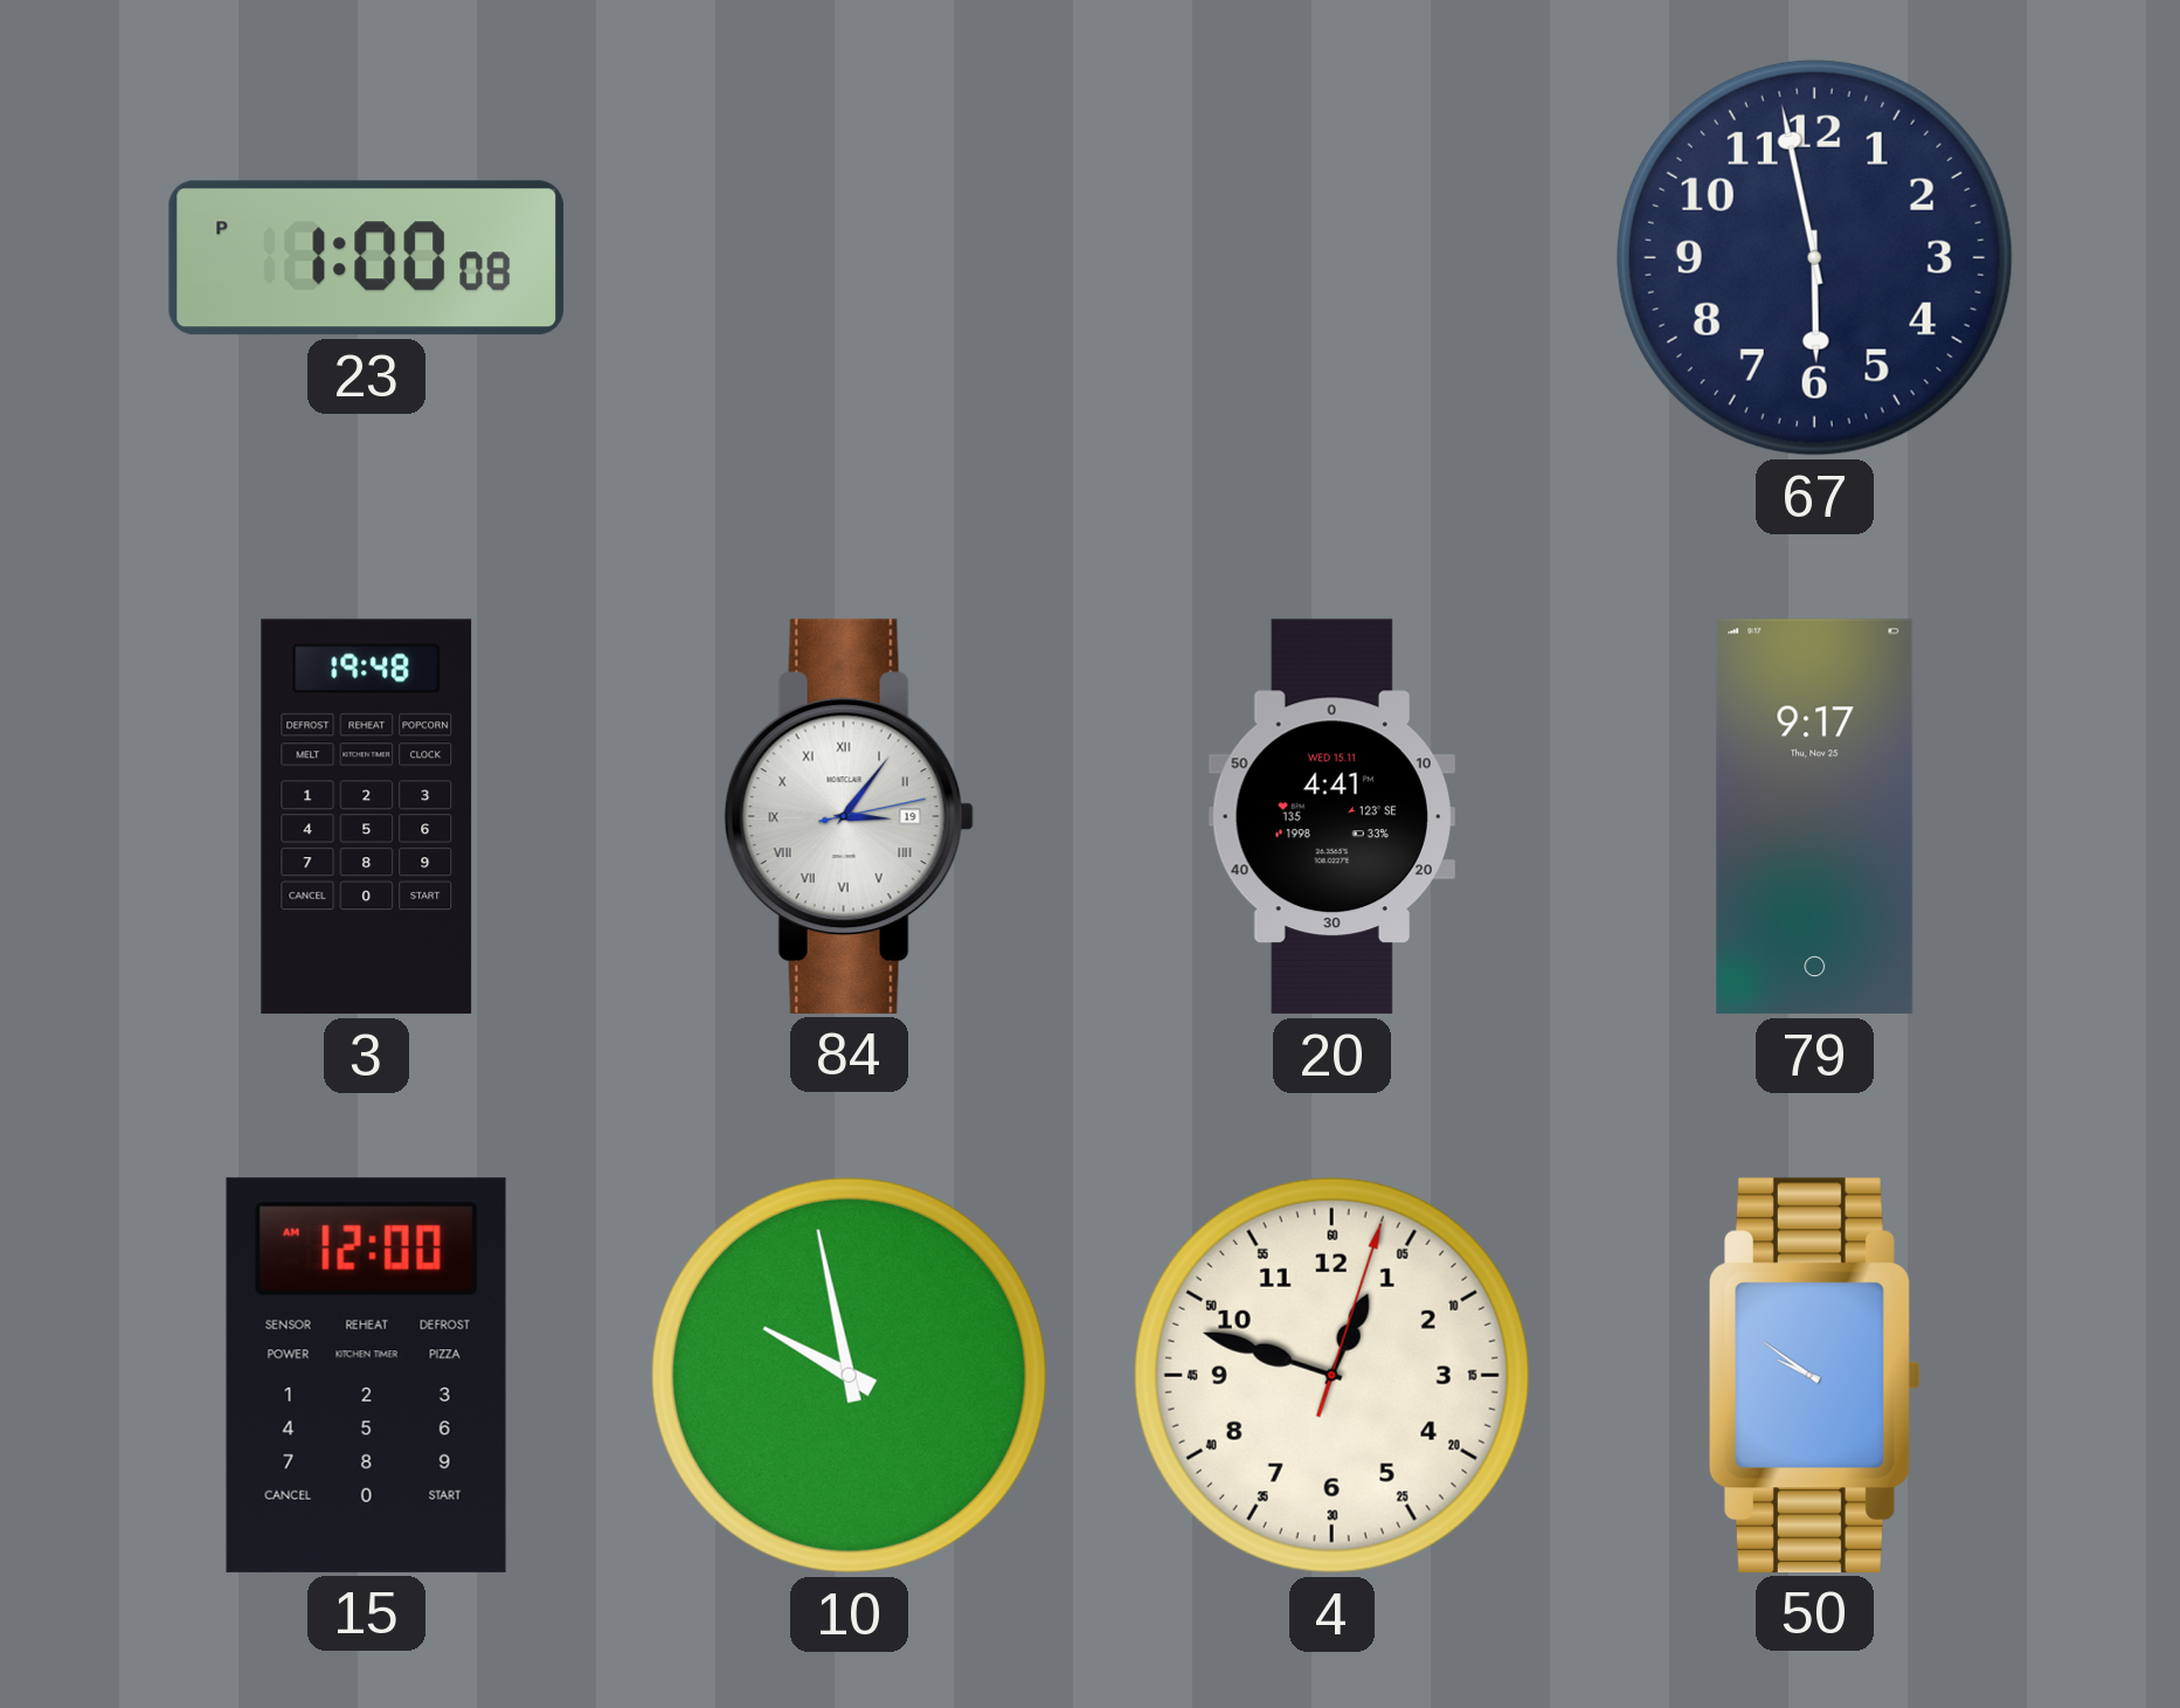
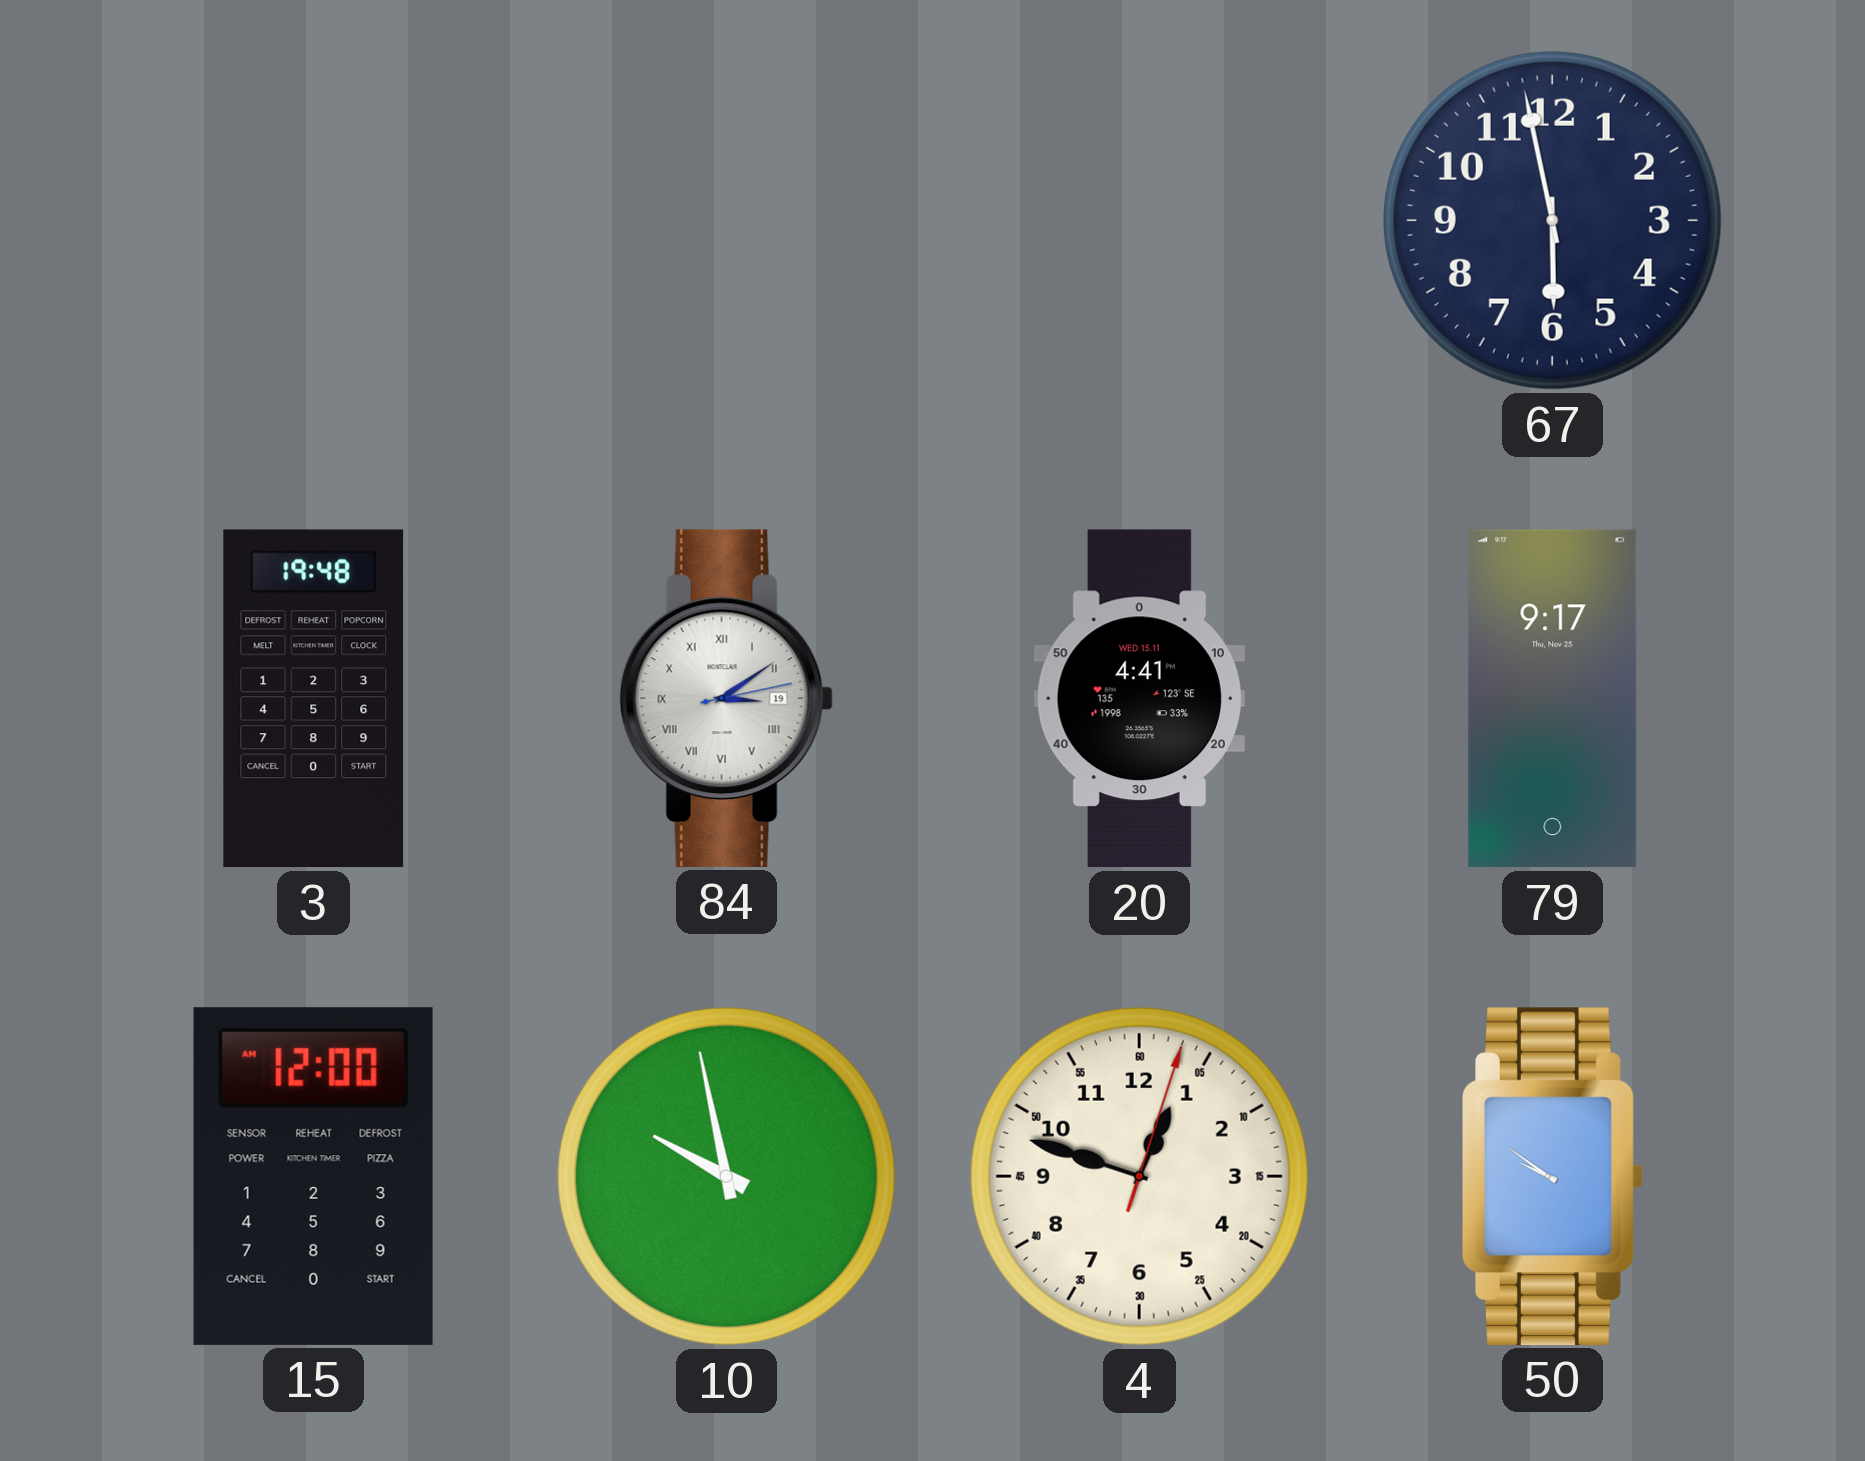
23: 1:00 -> none
84: 3:06 -> 3:09
